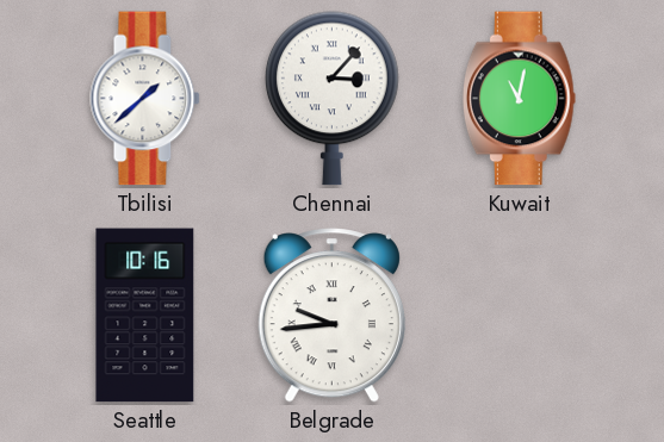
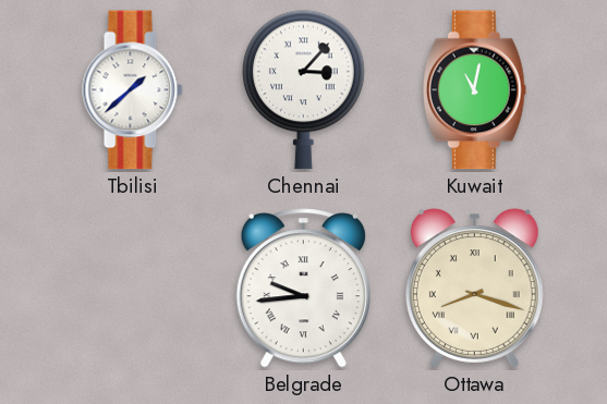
Seattle: 10:16 -> none
Ottawa: none -> 8:18
